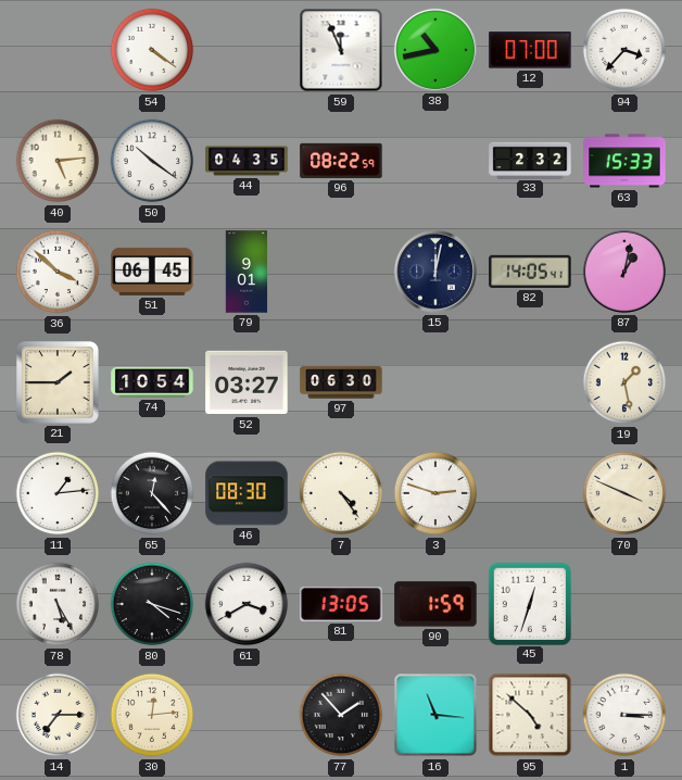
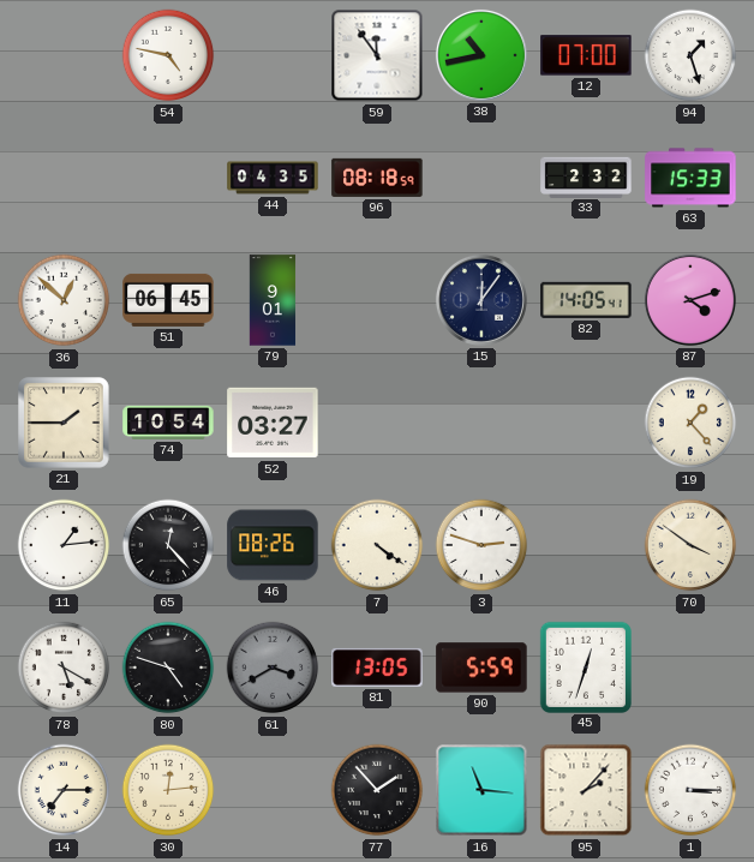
54: 4:21 -> 4:47
59: 11:56 -> 11:54
94: 3:37 -> 1:27
40: 5:14 -> none
50: 10:21 -> none
96: 08:22 -> 08:18
36: 3:52 -> 12:52
15: 12:02 -> 12:06
87: 1:02 -> 4:12
97: 06:30 -> none
19: 1:28 -> 1:23
46: 08:30 -> 08:26
7: 4:24 -> 4:21
70: 3:49 -> 3:51
78: 5:25 -> 5:20
80: 4:18 -> 4:48
61 dial: white -> grey
90: 1:59 -> 5:59
95: 4:52 -> 2:07
